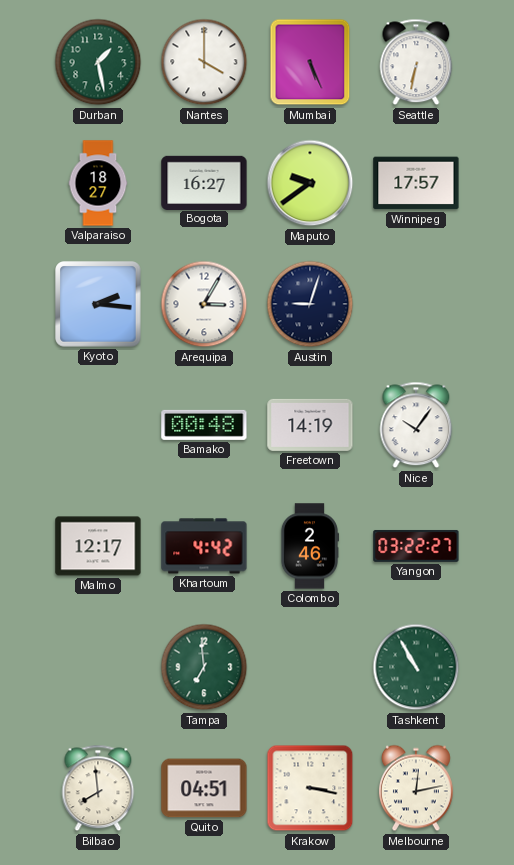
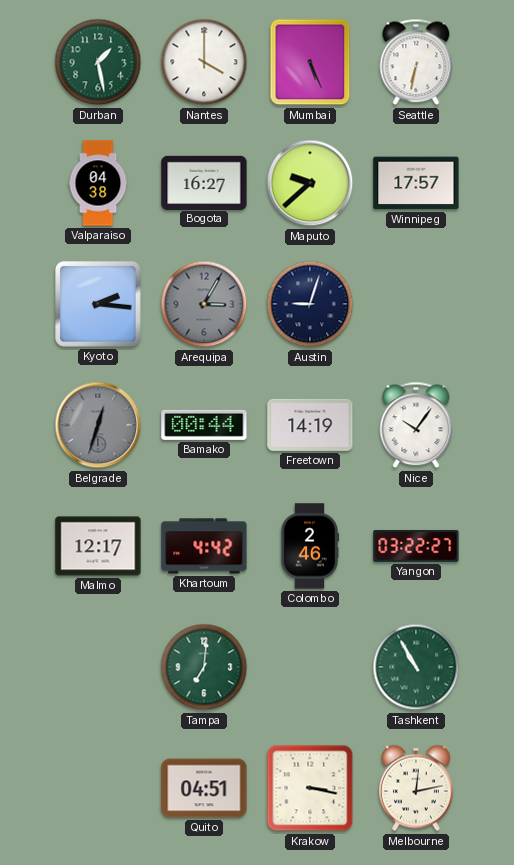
Valparaiso: 18:27 -> 04:38
Maputo: 9:39 -> 9:38
Arequipa dial: white -> grey
Belgrade: none -> 12:33
Bamako: 00:48 -> 00:44
Tampa: 6:59 -> 7:01
Bilbao: 7:59 -> none
